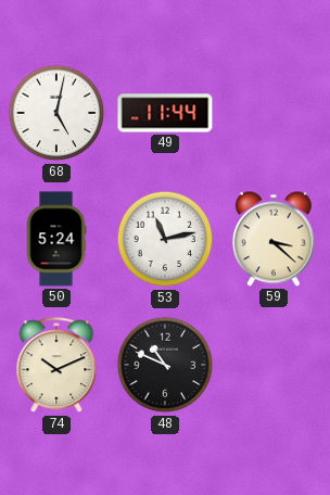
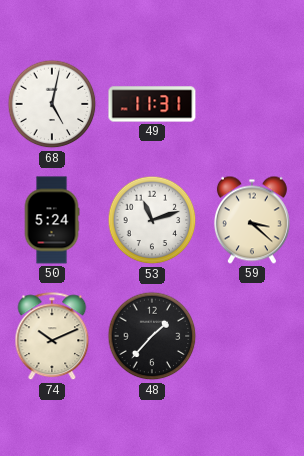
49: 11:44 -> 11:31
53: 11:13 -> 11:12
48: 10:49 -> 1:37
